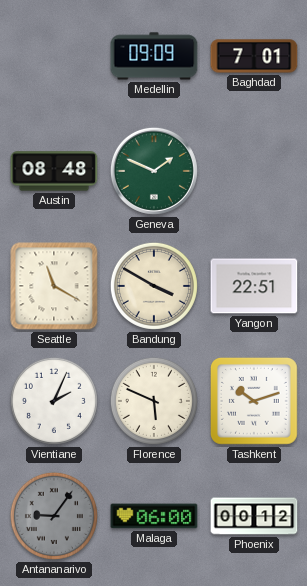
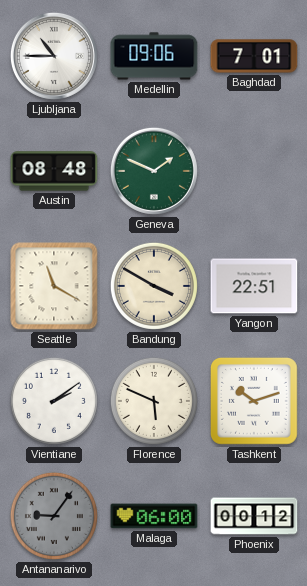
Ljubljana: none -> 10:45
Medellin: 09:09 -> 09:06
Vientiane: 2:04 -> 2:09
